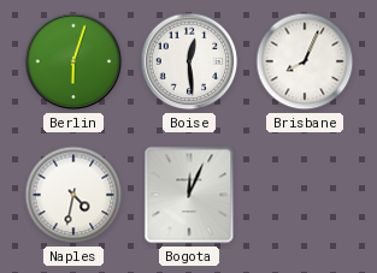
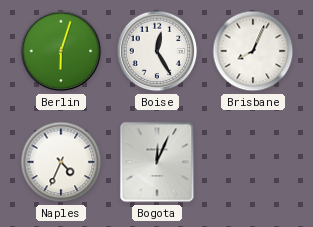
Boise: 12:29 -> 12:25
Naples: 4:32 -> 4:34
